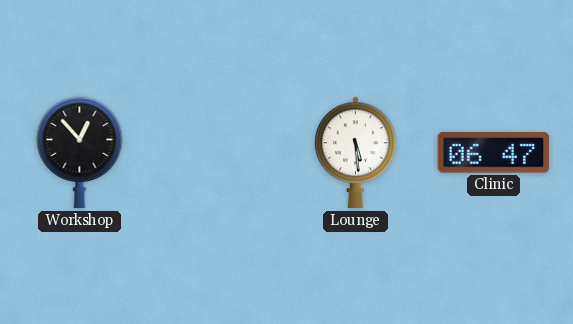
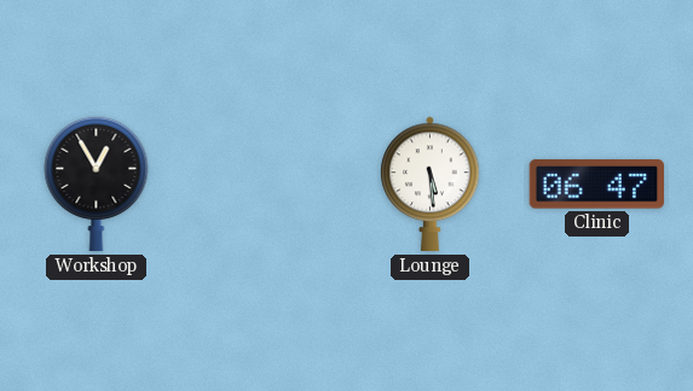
Workshop: 12:53 -> 12:55
